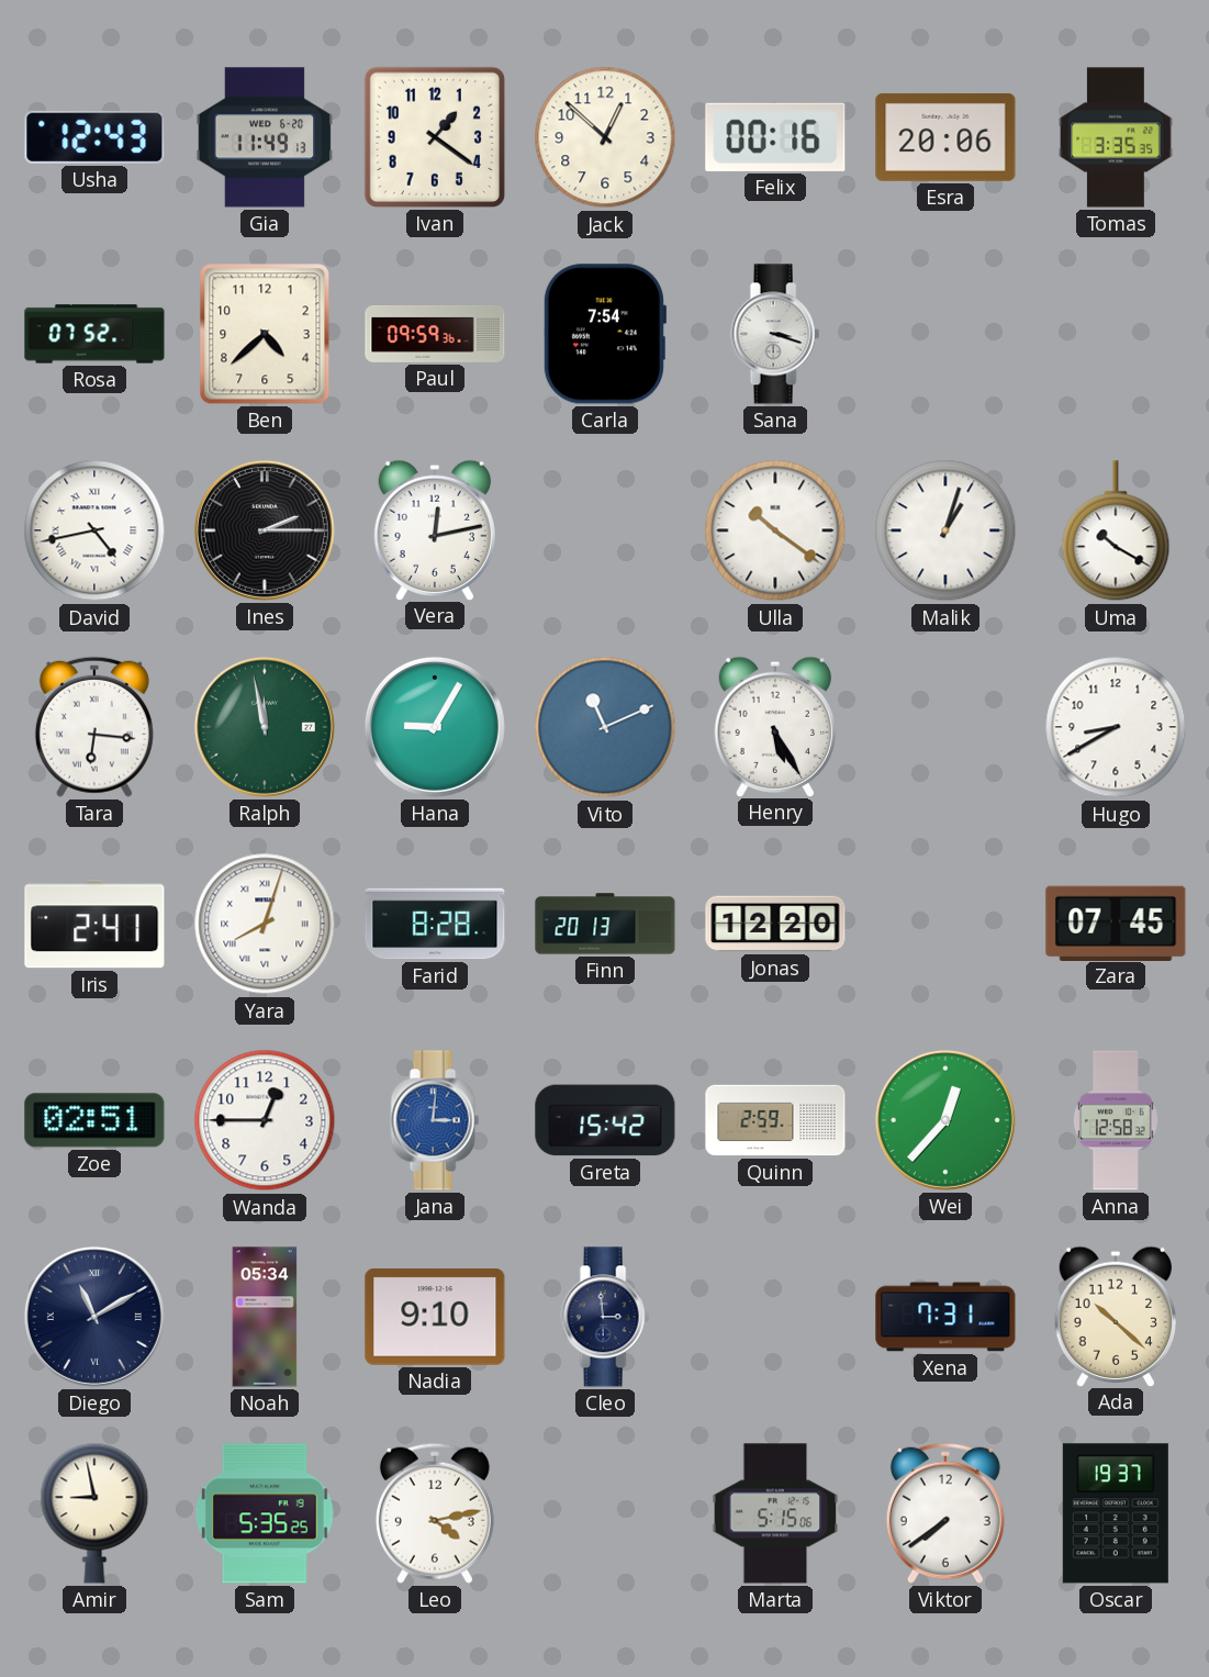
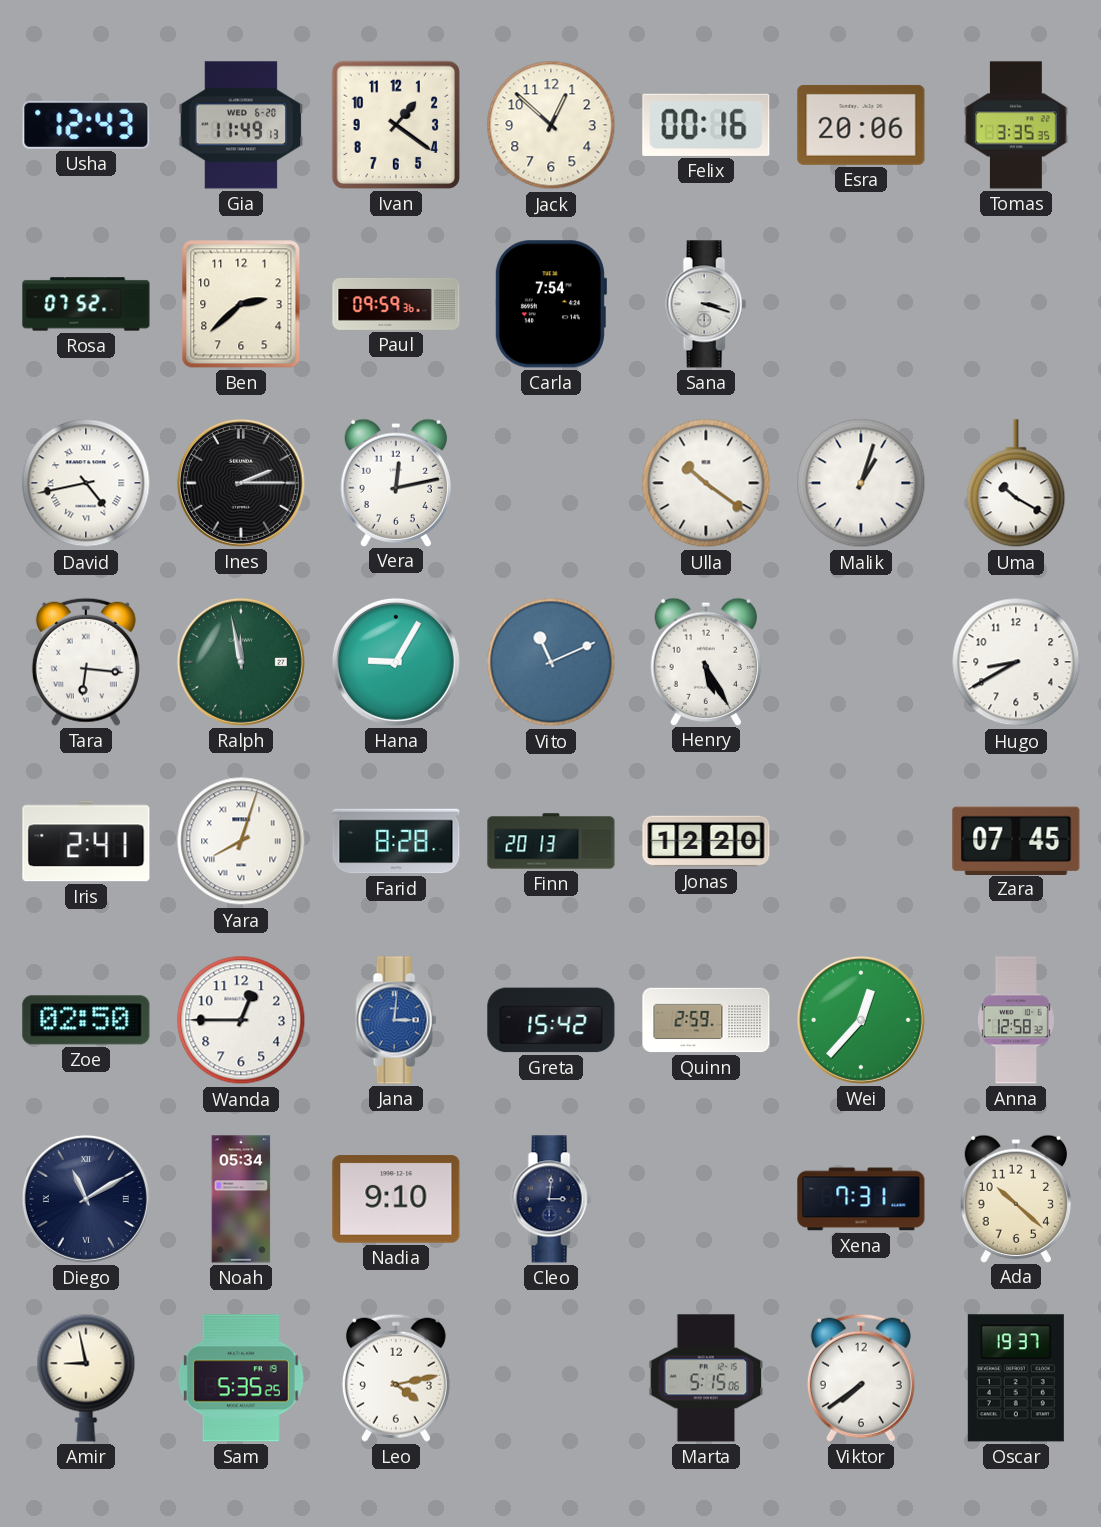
Ben: 4:38 -> 2:38
Zoe: 02:51 -> 02:50
Cleo: 2:59 -> 3:01
